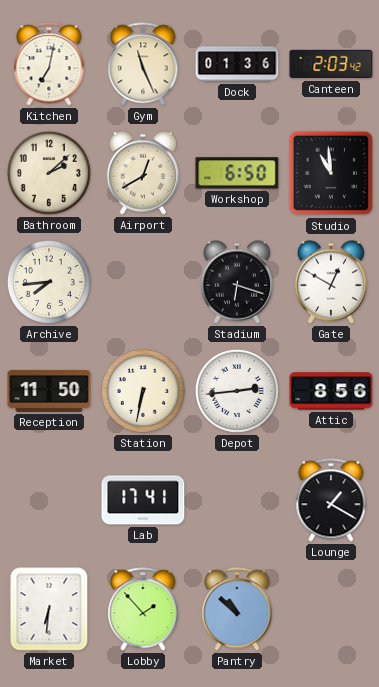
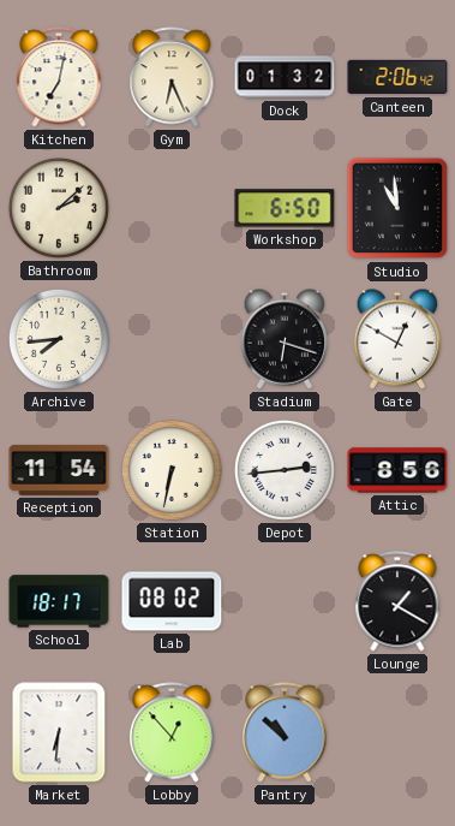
Gym: 11:26 -> 6:26
Dock: 01:36 -> 01:32
Canteen: 2:03 -> 2:06
Airport: 12:40 -> none
Reception: 11:50 -> 11:54
School: none -> 18:17
Lab: 17:41 -> 08:02
Lobby: 1:53 -> 12:53
